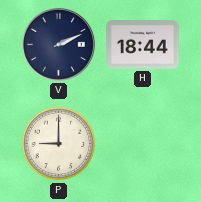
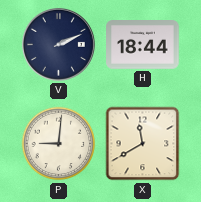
P: 9:00 -> 9:01
X: none -> 11:40
